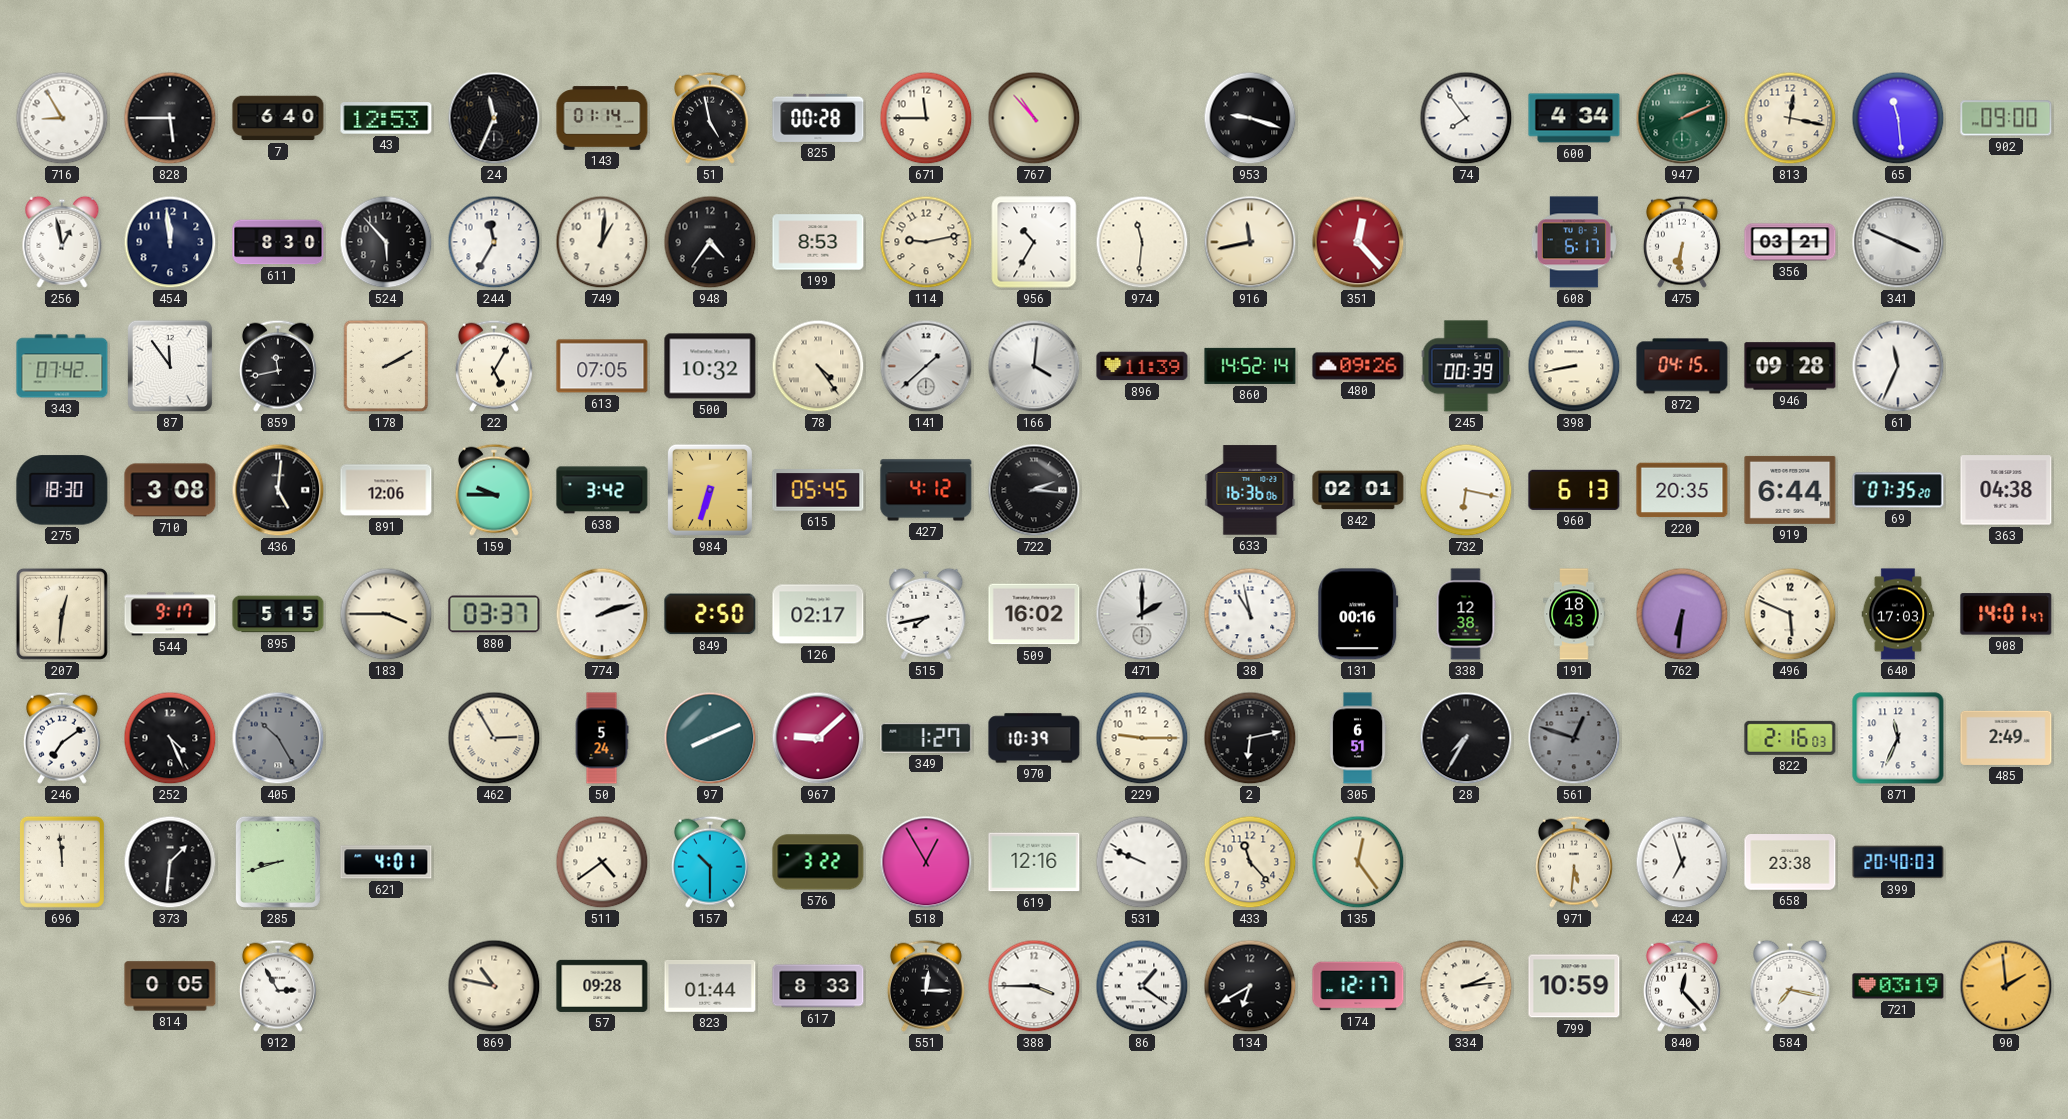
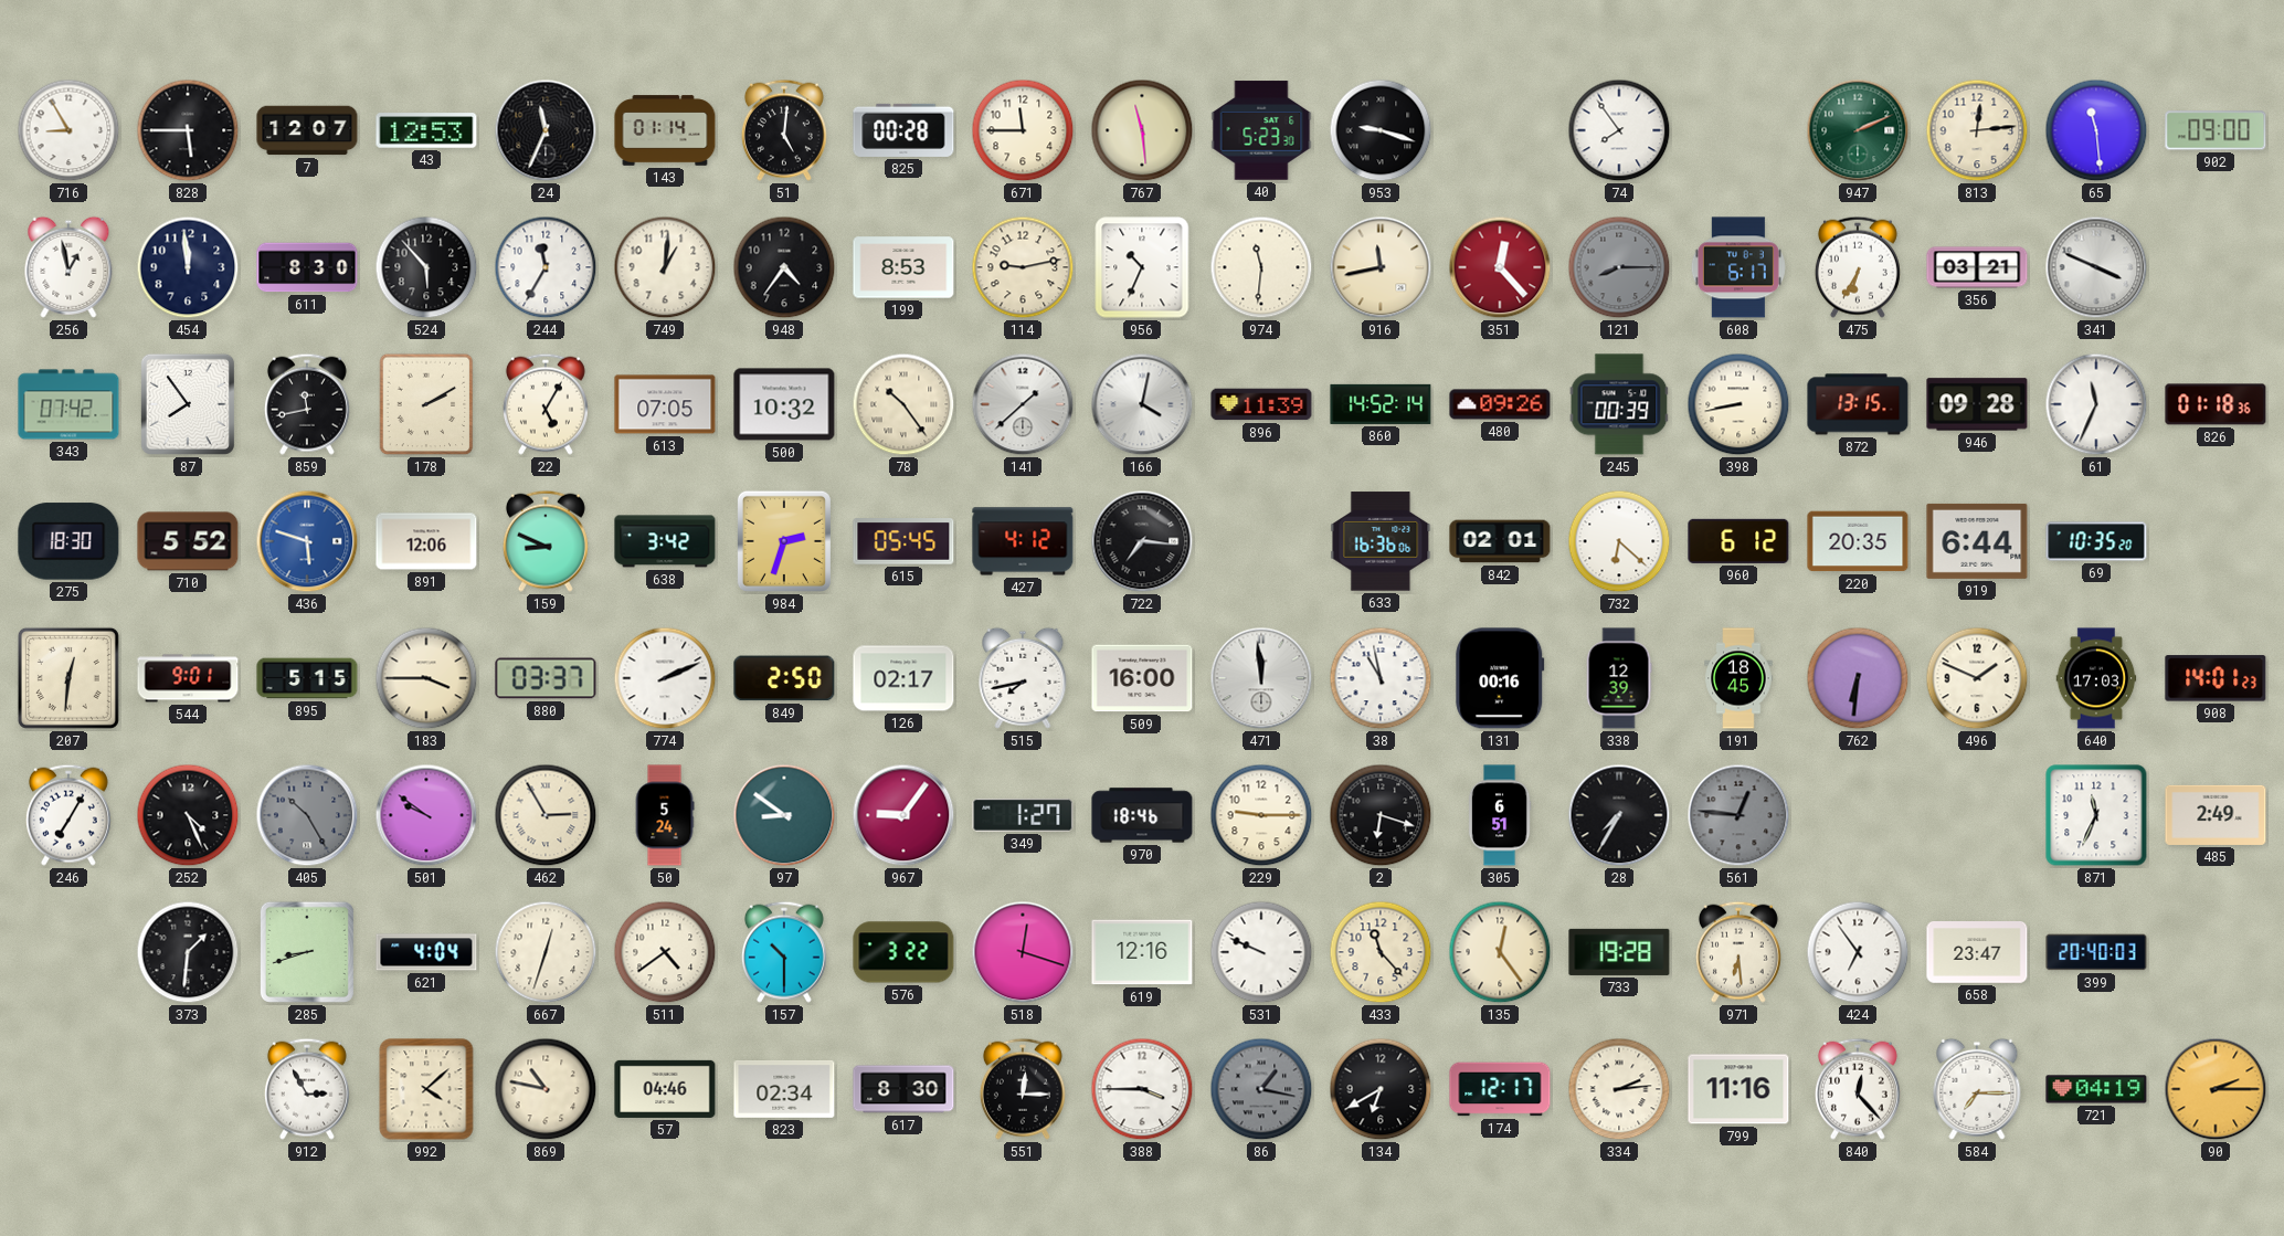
7: 6:40 -> 12:07
51: 4:58 -> 5:01
767: 10:53 -> 11:29
40: none -> 5:23
600: 4:34 -> none
813: 12:17 -> 12:14
956: 10:35 -> 10:34
121: none -> 8:15
475: 6:31 -> 6:35
87: 11:54 -> 7:54
78: 4:24 -> 10:24
166: 4:01 -> 4:02
872: 04:15 -> 13:15
826: none -> 01:18
710: 3:08 -> 5:52
436: 5:01 -> 5:48
436 dial: black -> blue
159: 9:45 -> 8:49
984: 6:33 -> 2:33
722: 2:16 -> 7:16
732: 6:17 -> 6:22
960: 6:13 -> 6:12
69: 07:35 -> 10:35
363: 04:38 -> none
544: 9:17 -> 9:01
774: 2:12 -> 2:11
509: 16:02 -> 16:00
471: 2:00 -> 11:59
338: 12:38 -> 12:39
191: 18:43 -> 18:45
496: 5:49 -> 1:49
908: 14:01:47 -> 14:01:23
246: 7:09 -> 7:05
501: none -> 9:51
97: 8:11 -> 8:51
967: 9:08 -> 9:06
970: 10:39 -> 18:46
2: 6:13 -> 6:18
561: 12:48 -> 12:46
822: 2:16 -> none
696: 11:59 -> none
621: 4:01 -> 4:04
667: none -> 12:33
518: 12:55 -> 12:18
733: none -> 19:28
971: 5:31 -> 6:29
424: 6:57 -> 6:54
658: 23:38 -> 23:47
814: 0:05 -> none
992: none -> 4:08
57: 09:28 -> 04:46
823: 01:44 -> 02:34
617: 8:33 -> 8:30
86: 1:21 -> 1:17
86 dial: white -> grey
799: 10:59 -> 11:16
584: 7:17 -> 7:15
721: 03:19 -> 04:19
90: 1:59 -> 2:15
